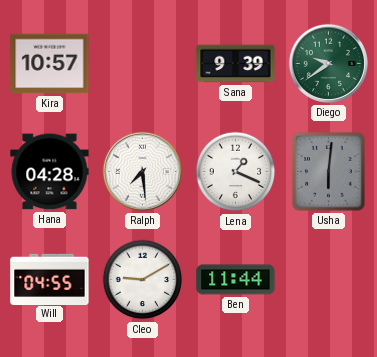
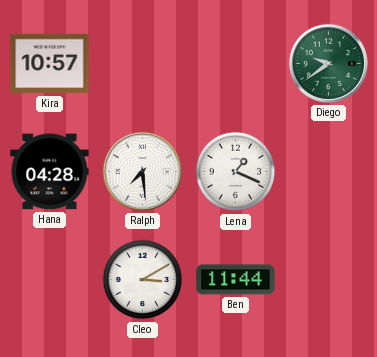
Sana: 9:39 -> none
Usha: 6:01 -> none
Will: 04:55 -> none
Cleo: 9:10 -> 3:10
